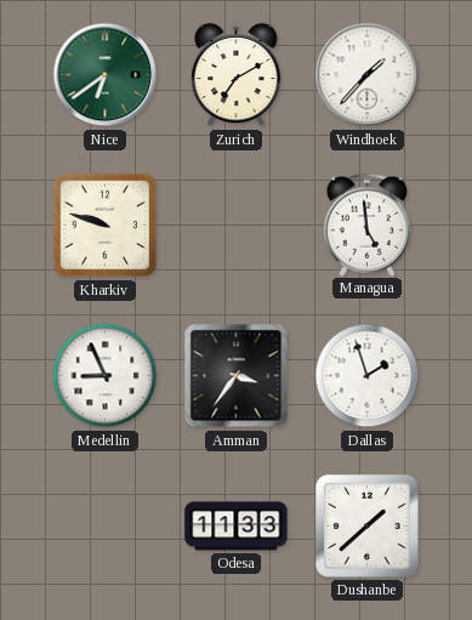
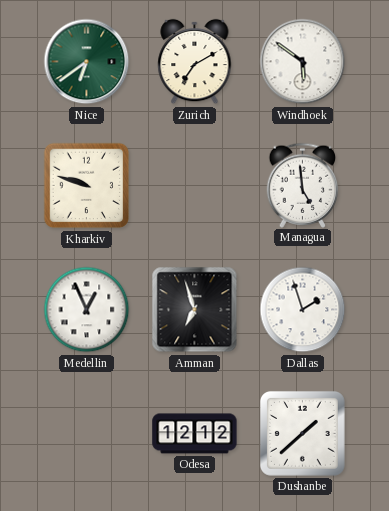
Windhoek: 1:37 -> 5:51
Medellin: 8:56 -> 12:56
Amman: 3:36 -> 6:57
Odesa: 11:33 -> 12:12
